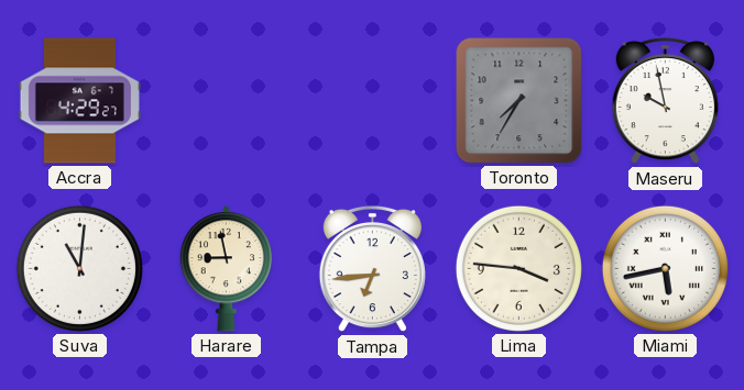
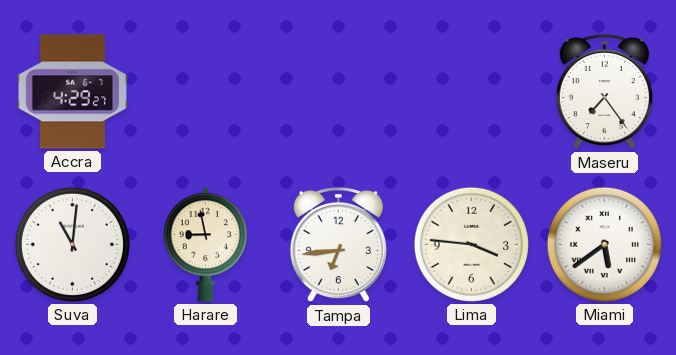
Toronto: 7:35 -> none
Maseru: 9:58 -> 7:24
Miami: 5:43 -> 5:39
